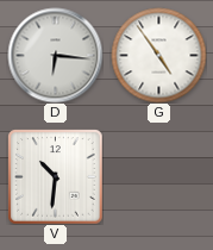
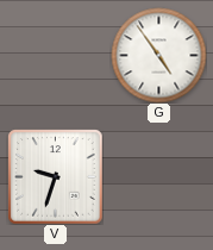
D: 6:16 -> none
V: 10:31 -> 9:33
